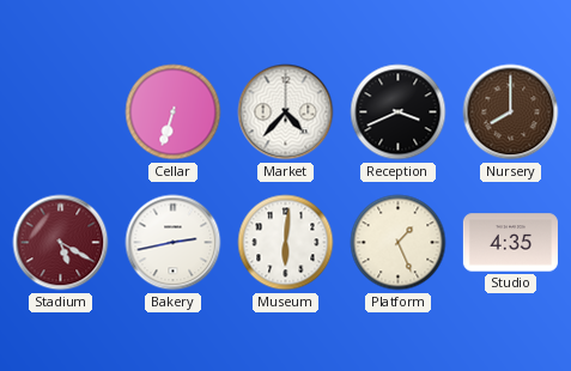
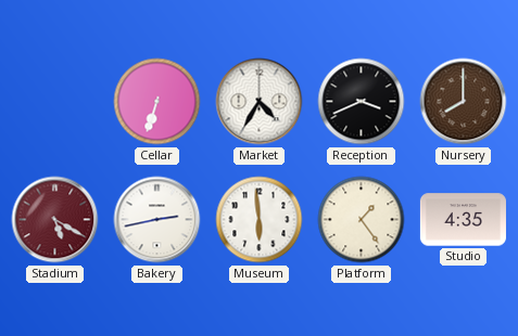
Market: 4:37 -> 4:35
Museum: 6:01 -> 5:59
Platform: 1:26 -> 1:24
